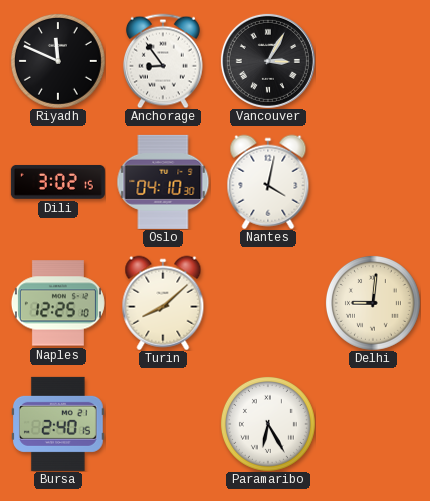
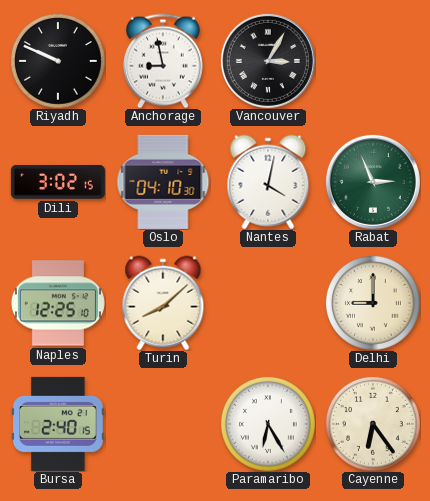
Riyadh: 11:49 -> 9:49
Anchorage: 8:54 -> 8:58
Rabat: none -> 2:56
Delhi: 9:01 -> 9:00
Cayenne: none -> 6:24
